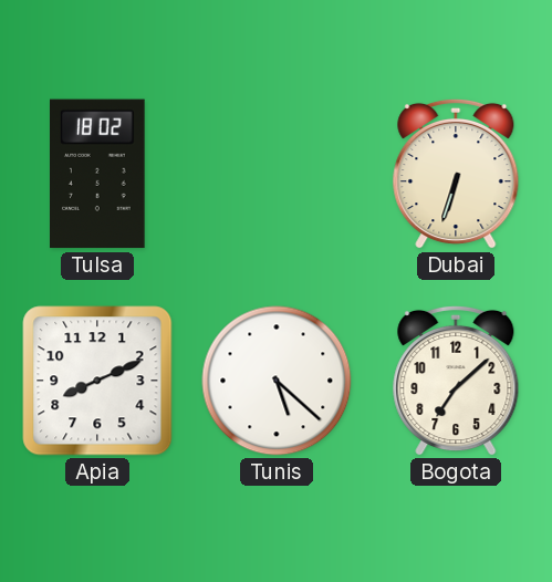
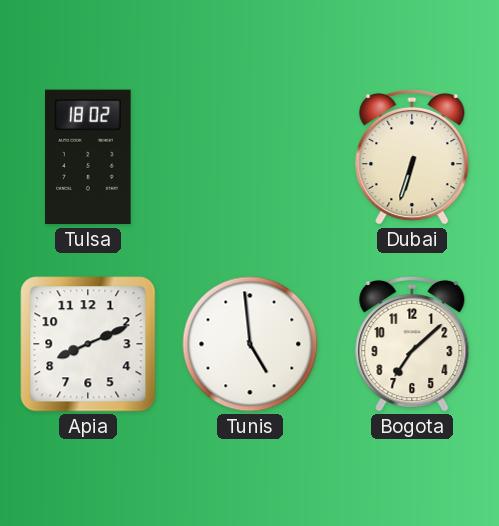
Tunis: 5:22 -> 4:59
